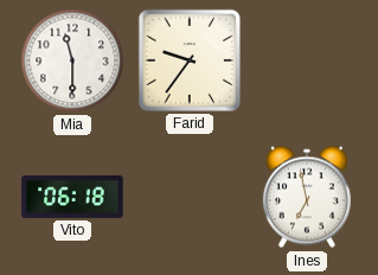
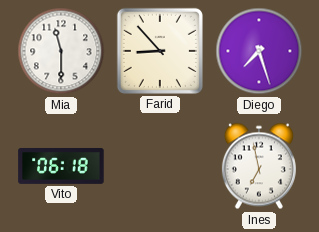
Farid: 9:36 -> 8:53
Diego: none -> 7:27
